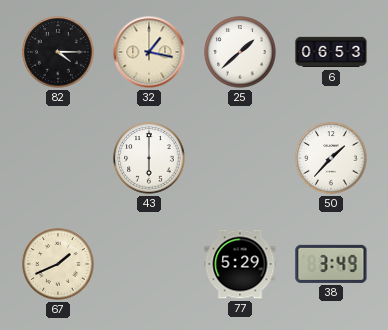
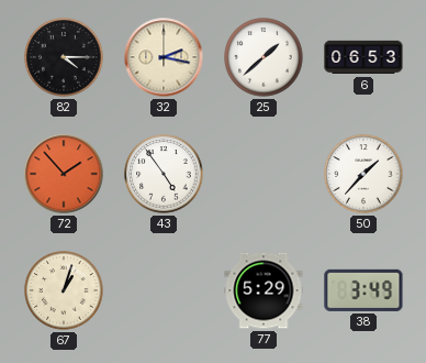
32: 1:17 -> 2:17
72: none -> 1:53
43: 6:00 -> 4:54
67: 1:41 -> 1:03
